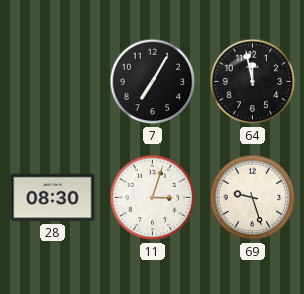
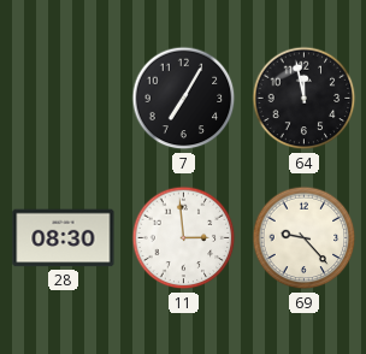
11: 3:03 -> 2:59
69: 9:27 -> 9:23
